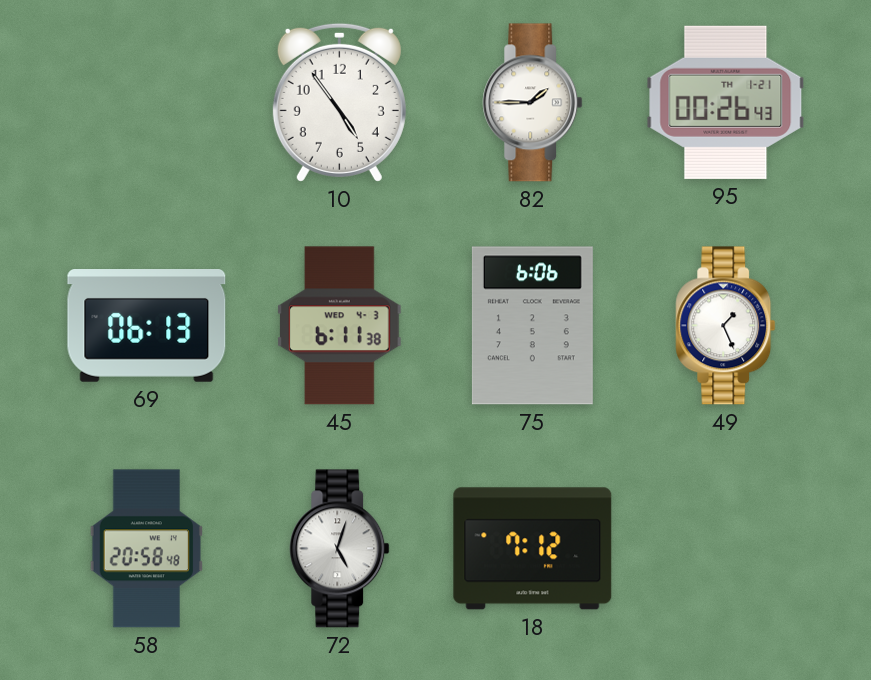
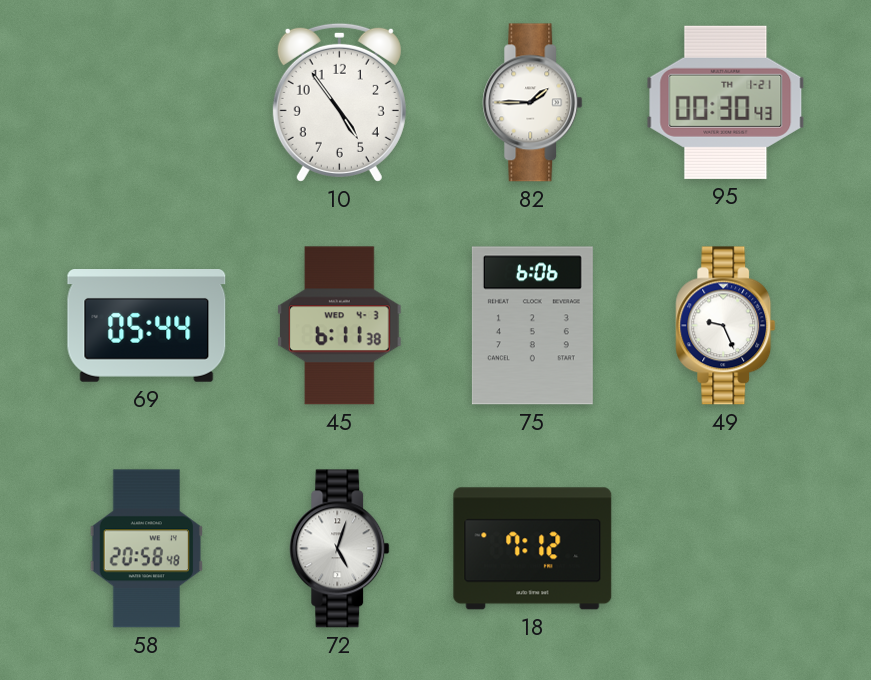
95: 00:26 -> 00:30
69: 06:13 -> 05:44
49: 1:26 -> 9:26
